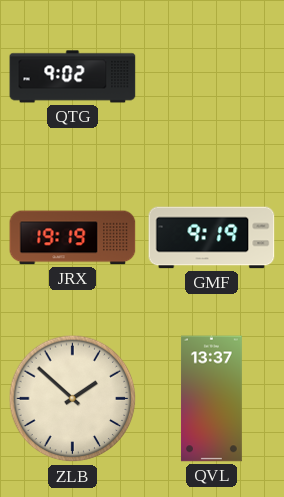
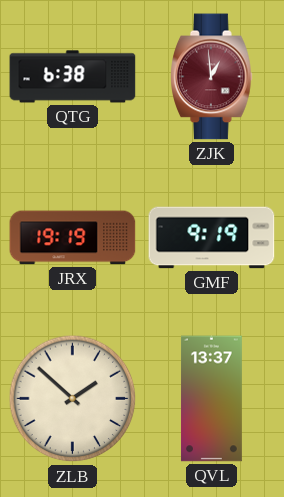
QTG: 9:02 -> 6:38
ZJK: none -> 12:59
